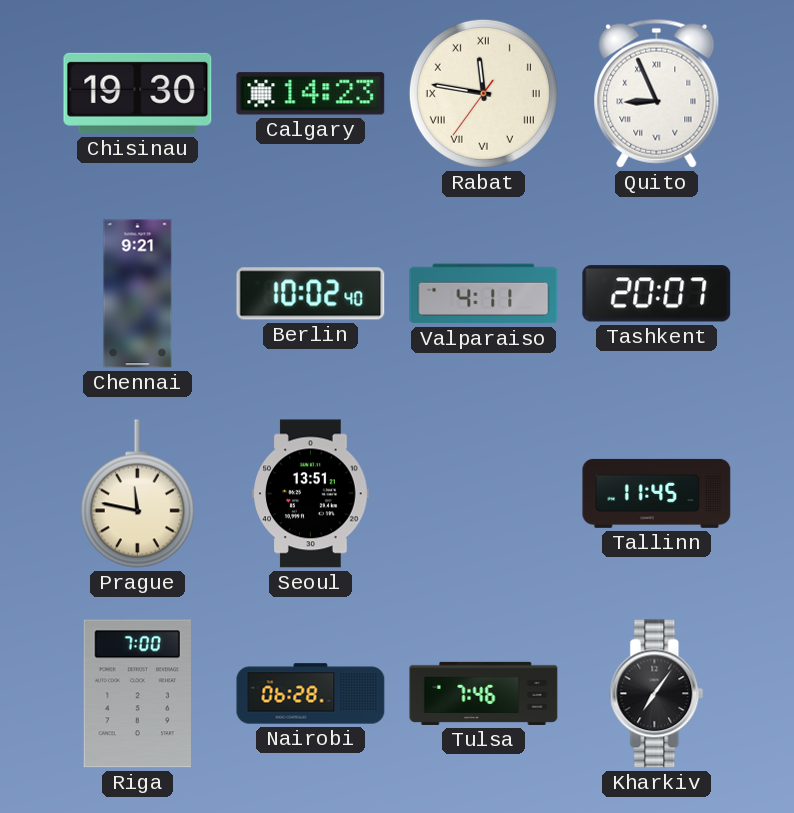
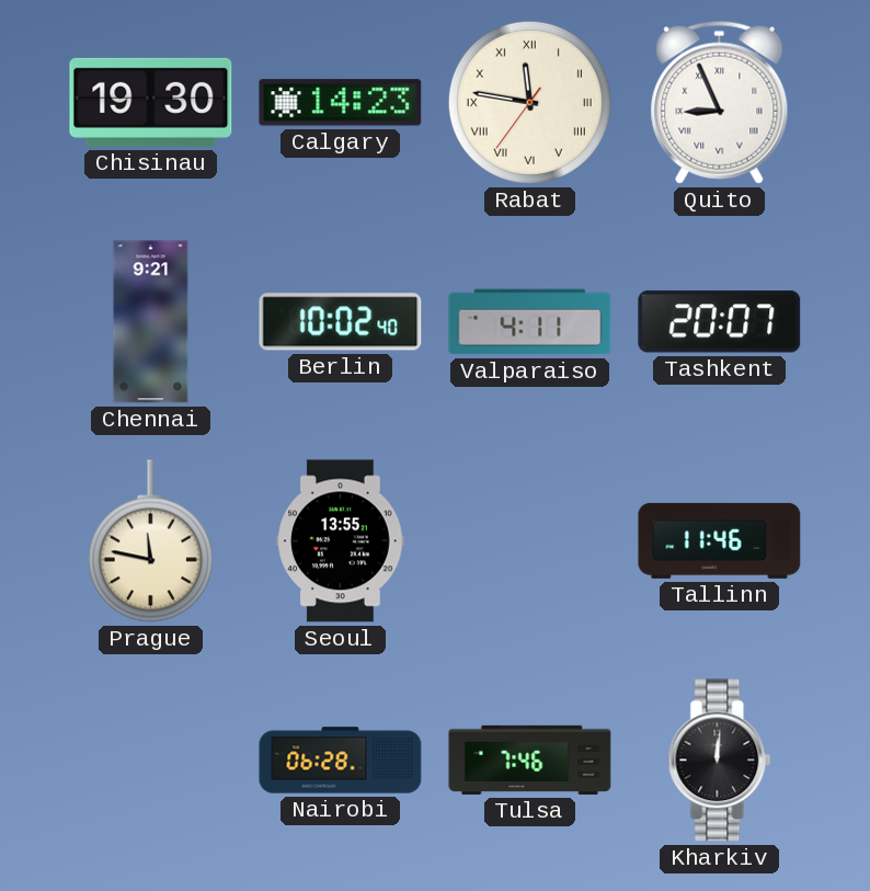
Seoul: 13:51 -> 13:55
Tallinn: 11:45 -> 11:46
Riga: 7:00 -> none
Kharkiv: 7:06 -> 12:01
